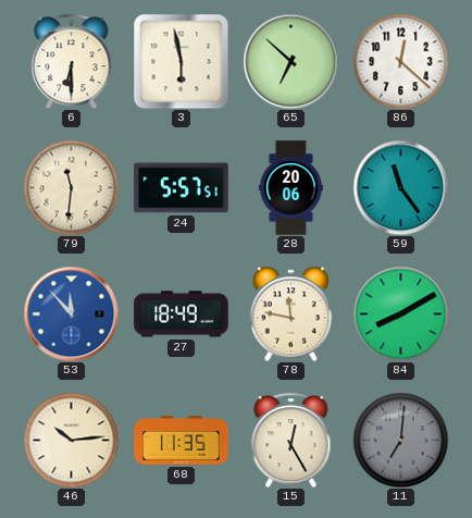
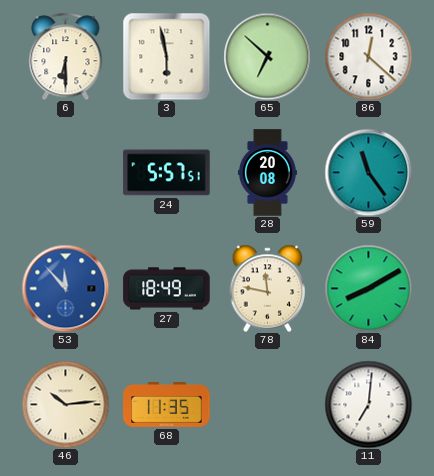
79: 11:31 -> none
28: 20:06 -> 20:08
15: 12:25 -> none
11 dial: grey -> white
